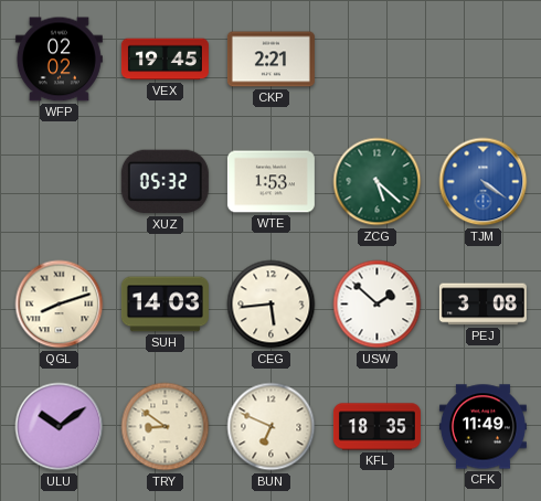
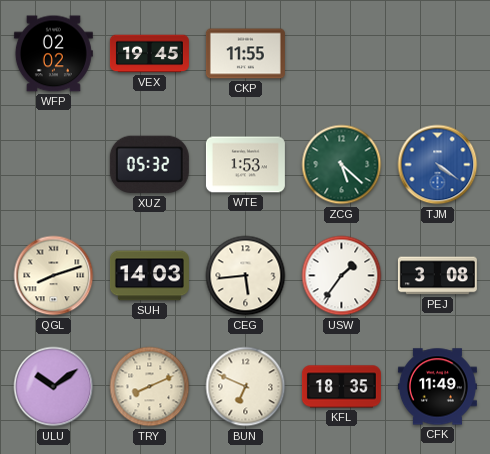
CKP: 2:21 -> 11:55
USW: 1:52 -> 1:36
TRY: 8:51 -> 8:11
